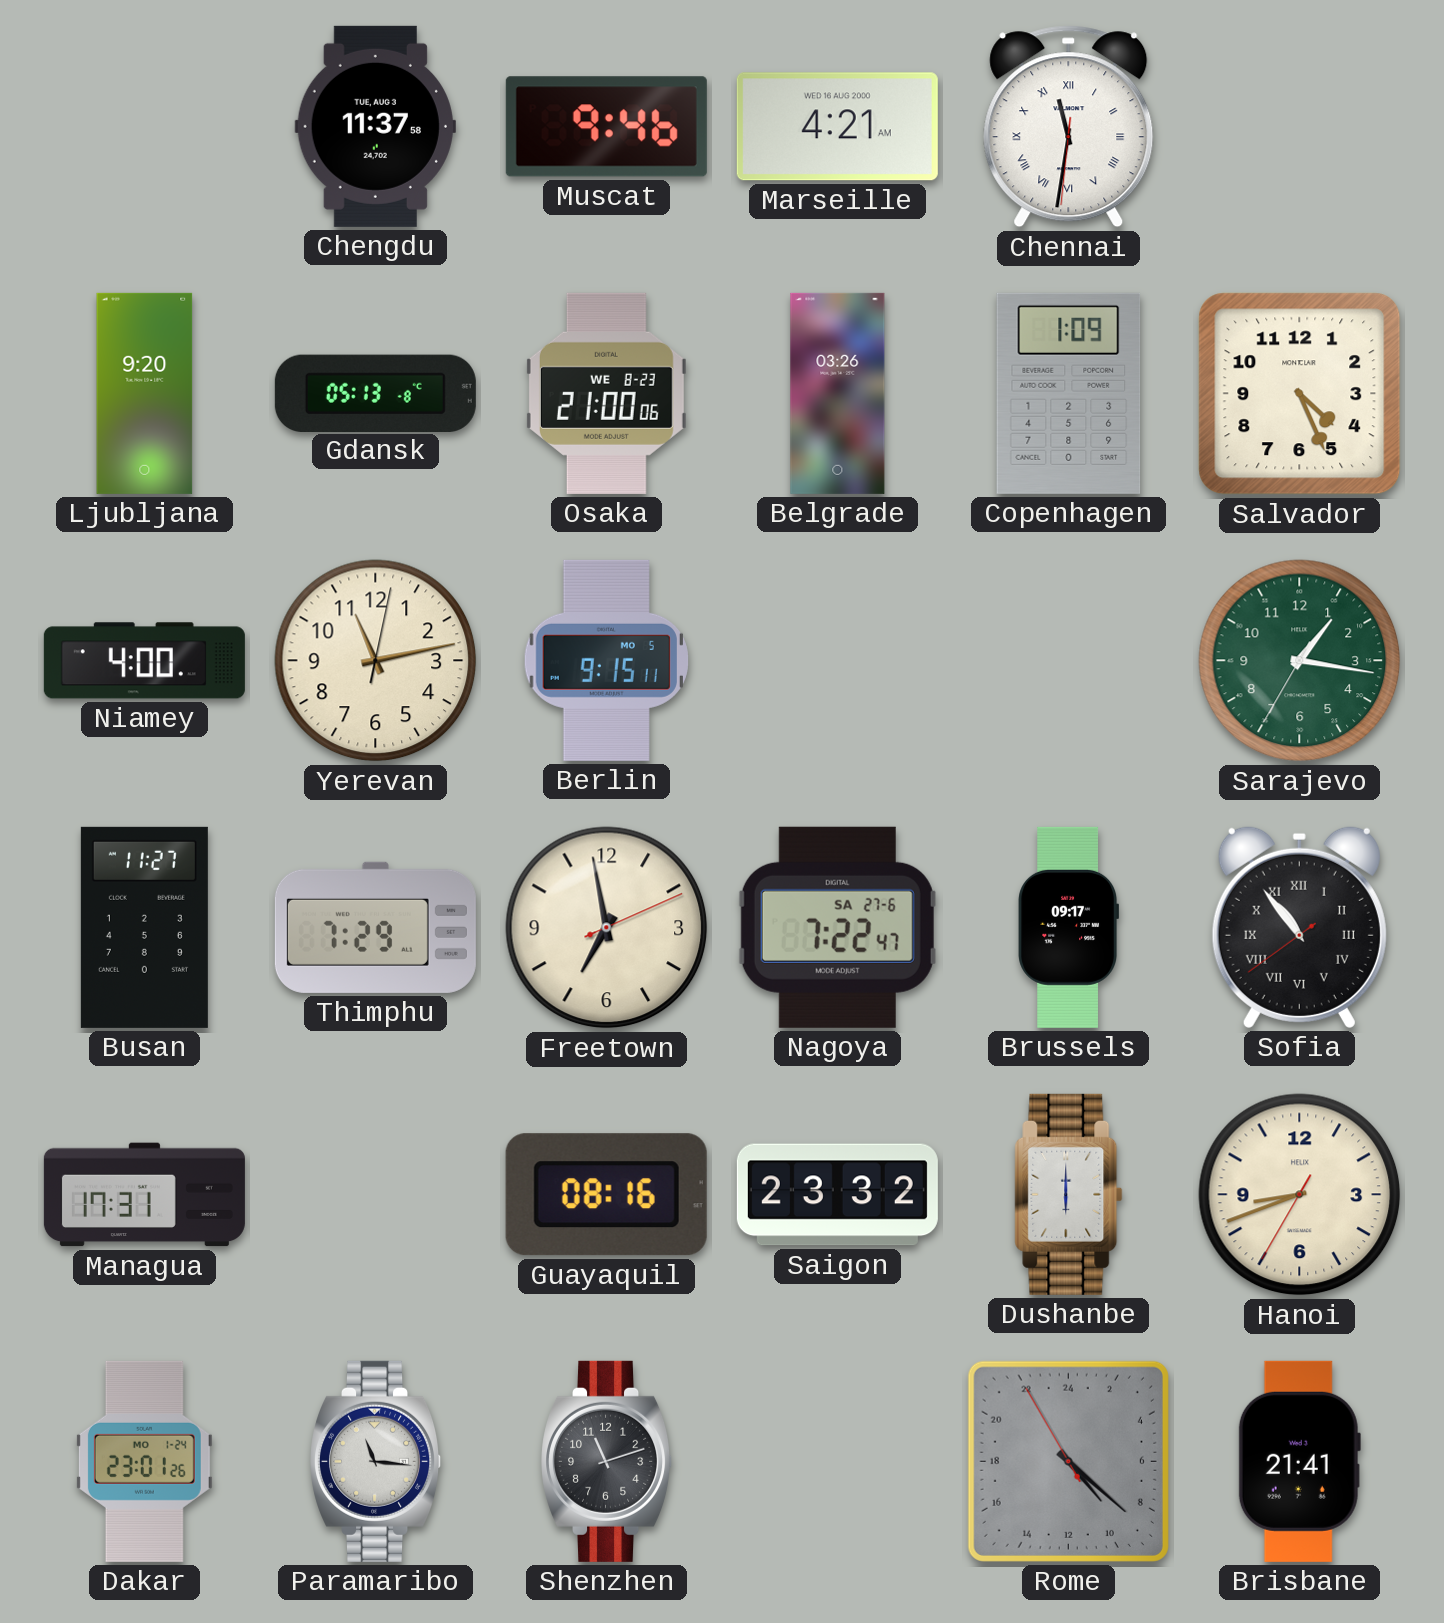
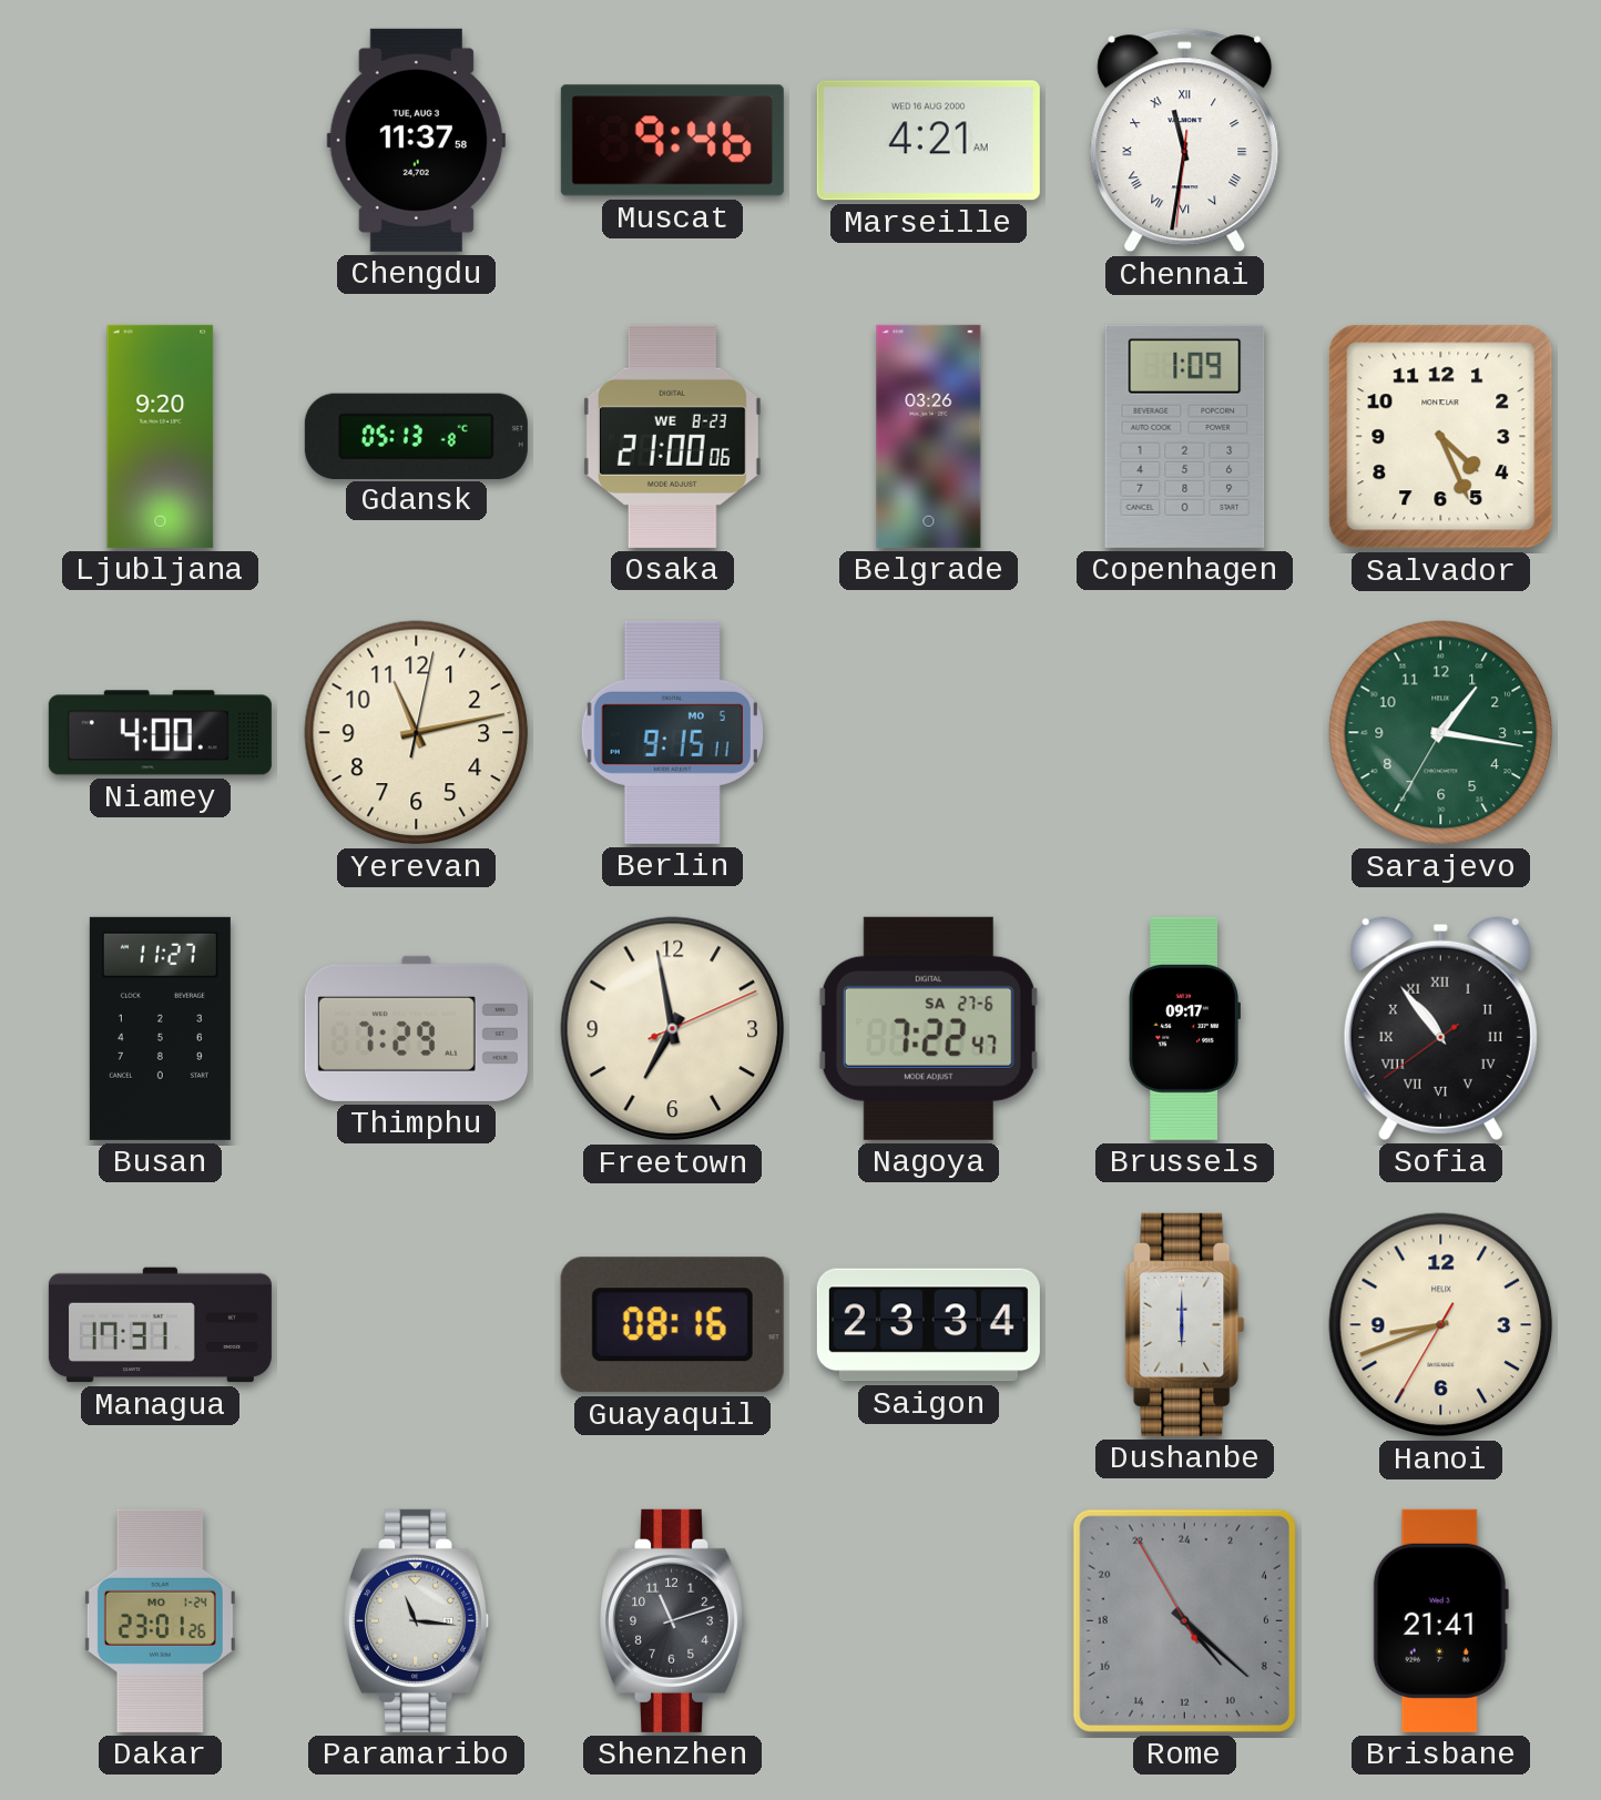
Saigon: 23:32 -> 23:34
